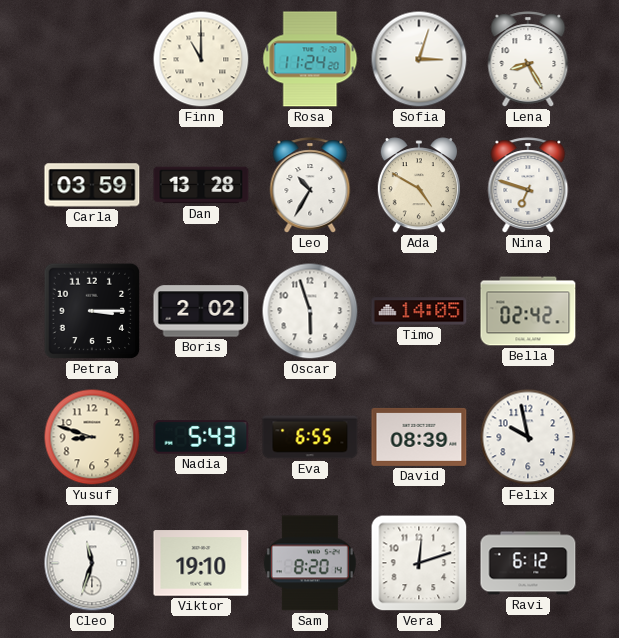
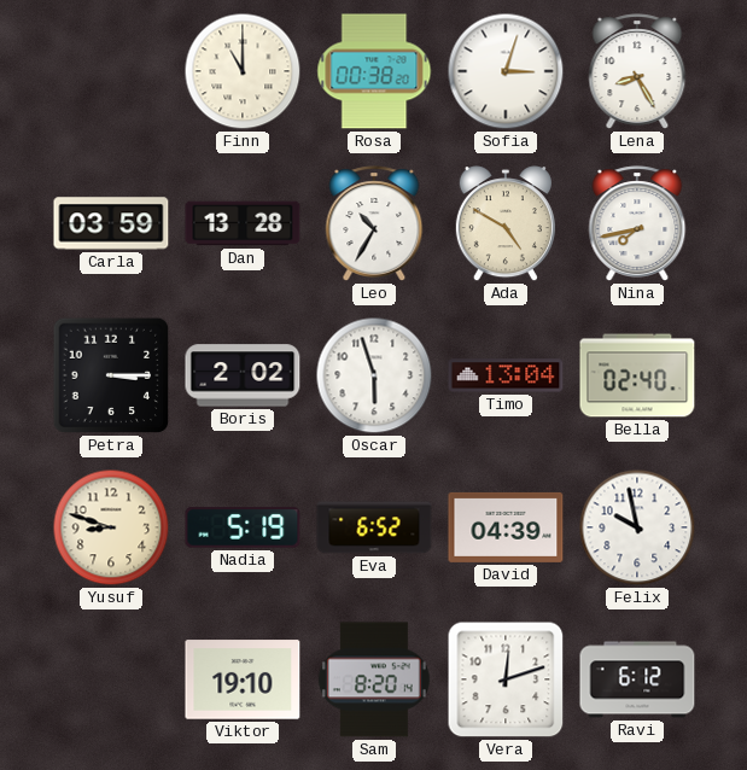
Rosa: 11:24 -> 00:38
Nina: 6:48 -> 7:43
Timo: 14:05 -> 13:04
Bella: 02:42 -> 02:40
Nadia: 5:43 -> 5:19
Eva: 6:55 -> 6:52
David: 08:39 -> 04:39
Cleo: 11:33 -> none
